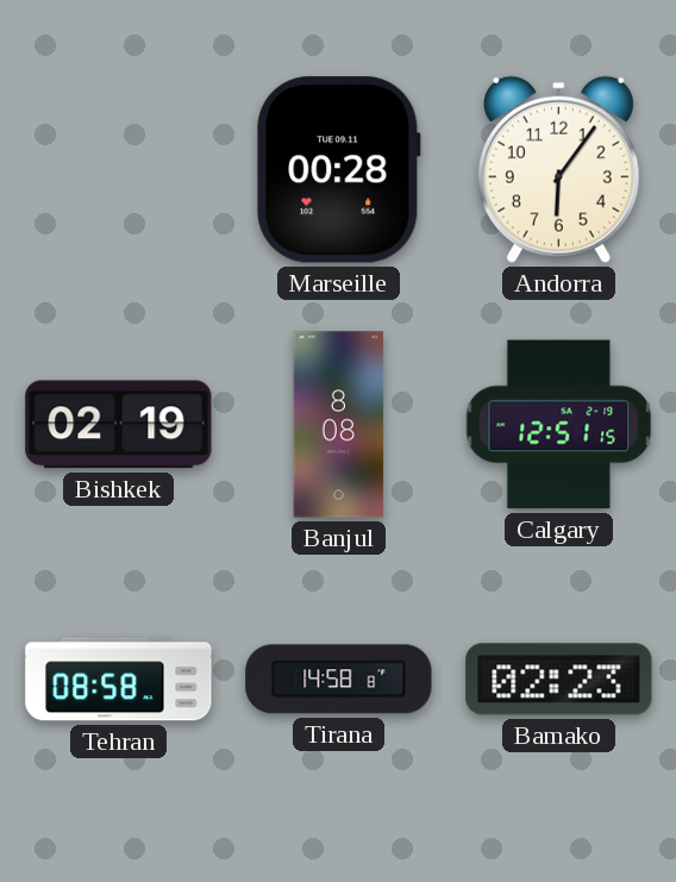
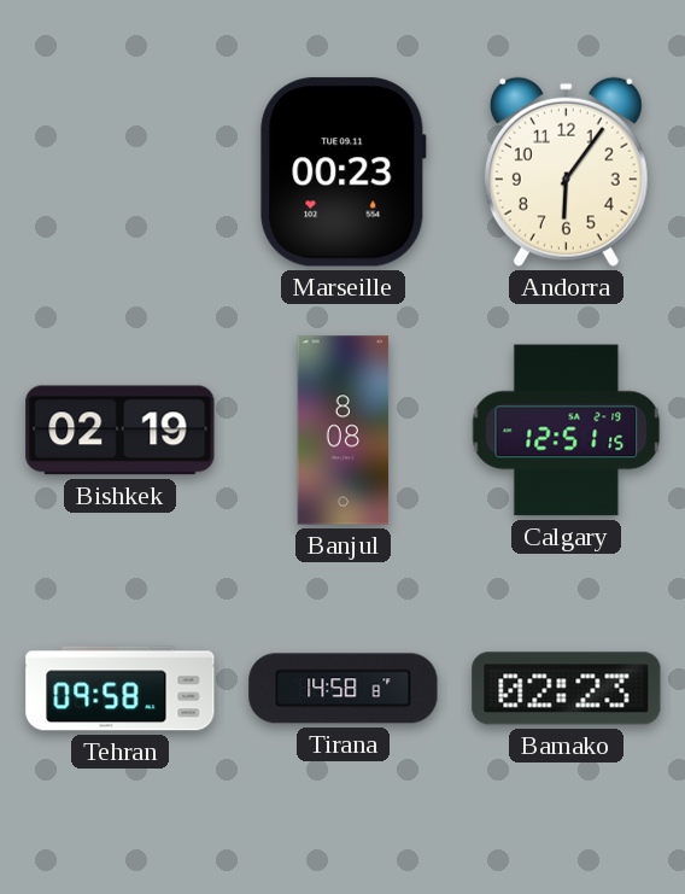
Marseille: 00:28 -> 00:23
Tehran: 08:58 -> 09:58
